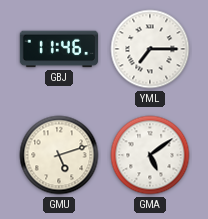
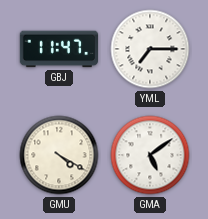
GBJ: 11:46 -> 11:47
GMU: 5:12 -> 4:20
